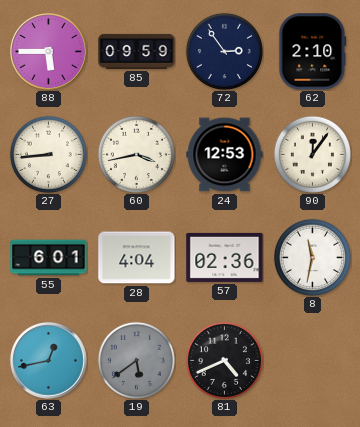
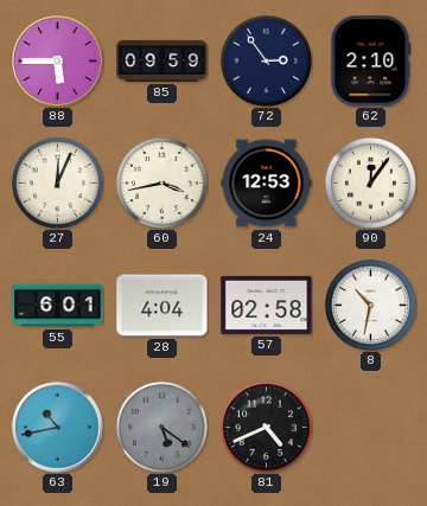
27: 8:44 -> 12:04
57: 02:36 -> 02:58
8: 11:32 -> 10:32
63: 12:43 -> 10:43
19: 5:39 -> 5:21
